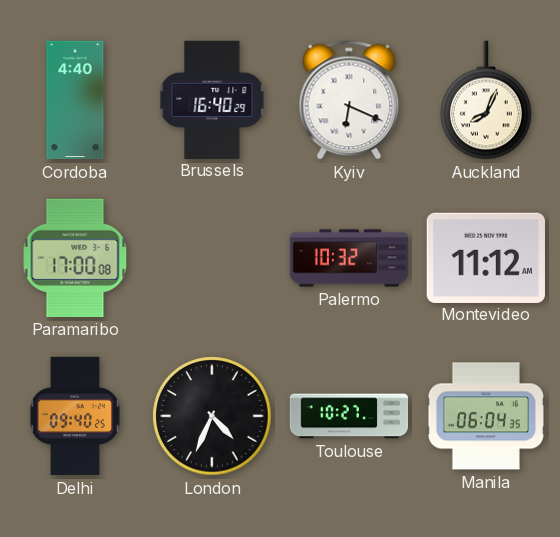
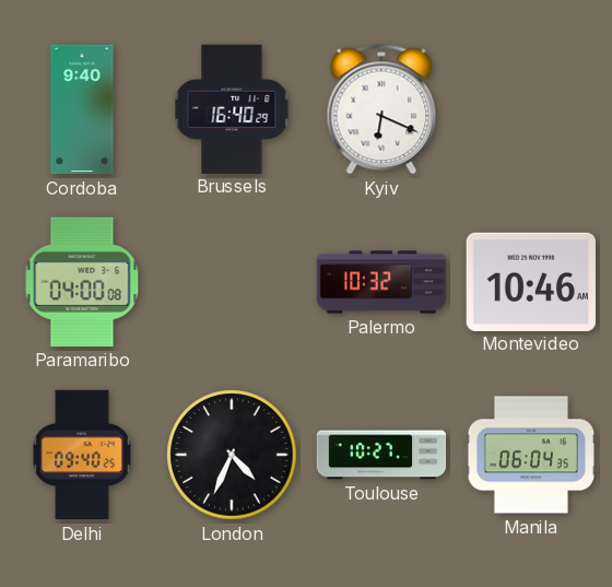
Cordoba: 4:40 -> 9:40
Auckland: 8:04 -> none
Paramaribo: 17:00 -> 04:00
Montevideo: 11:12 -> 10:46
